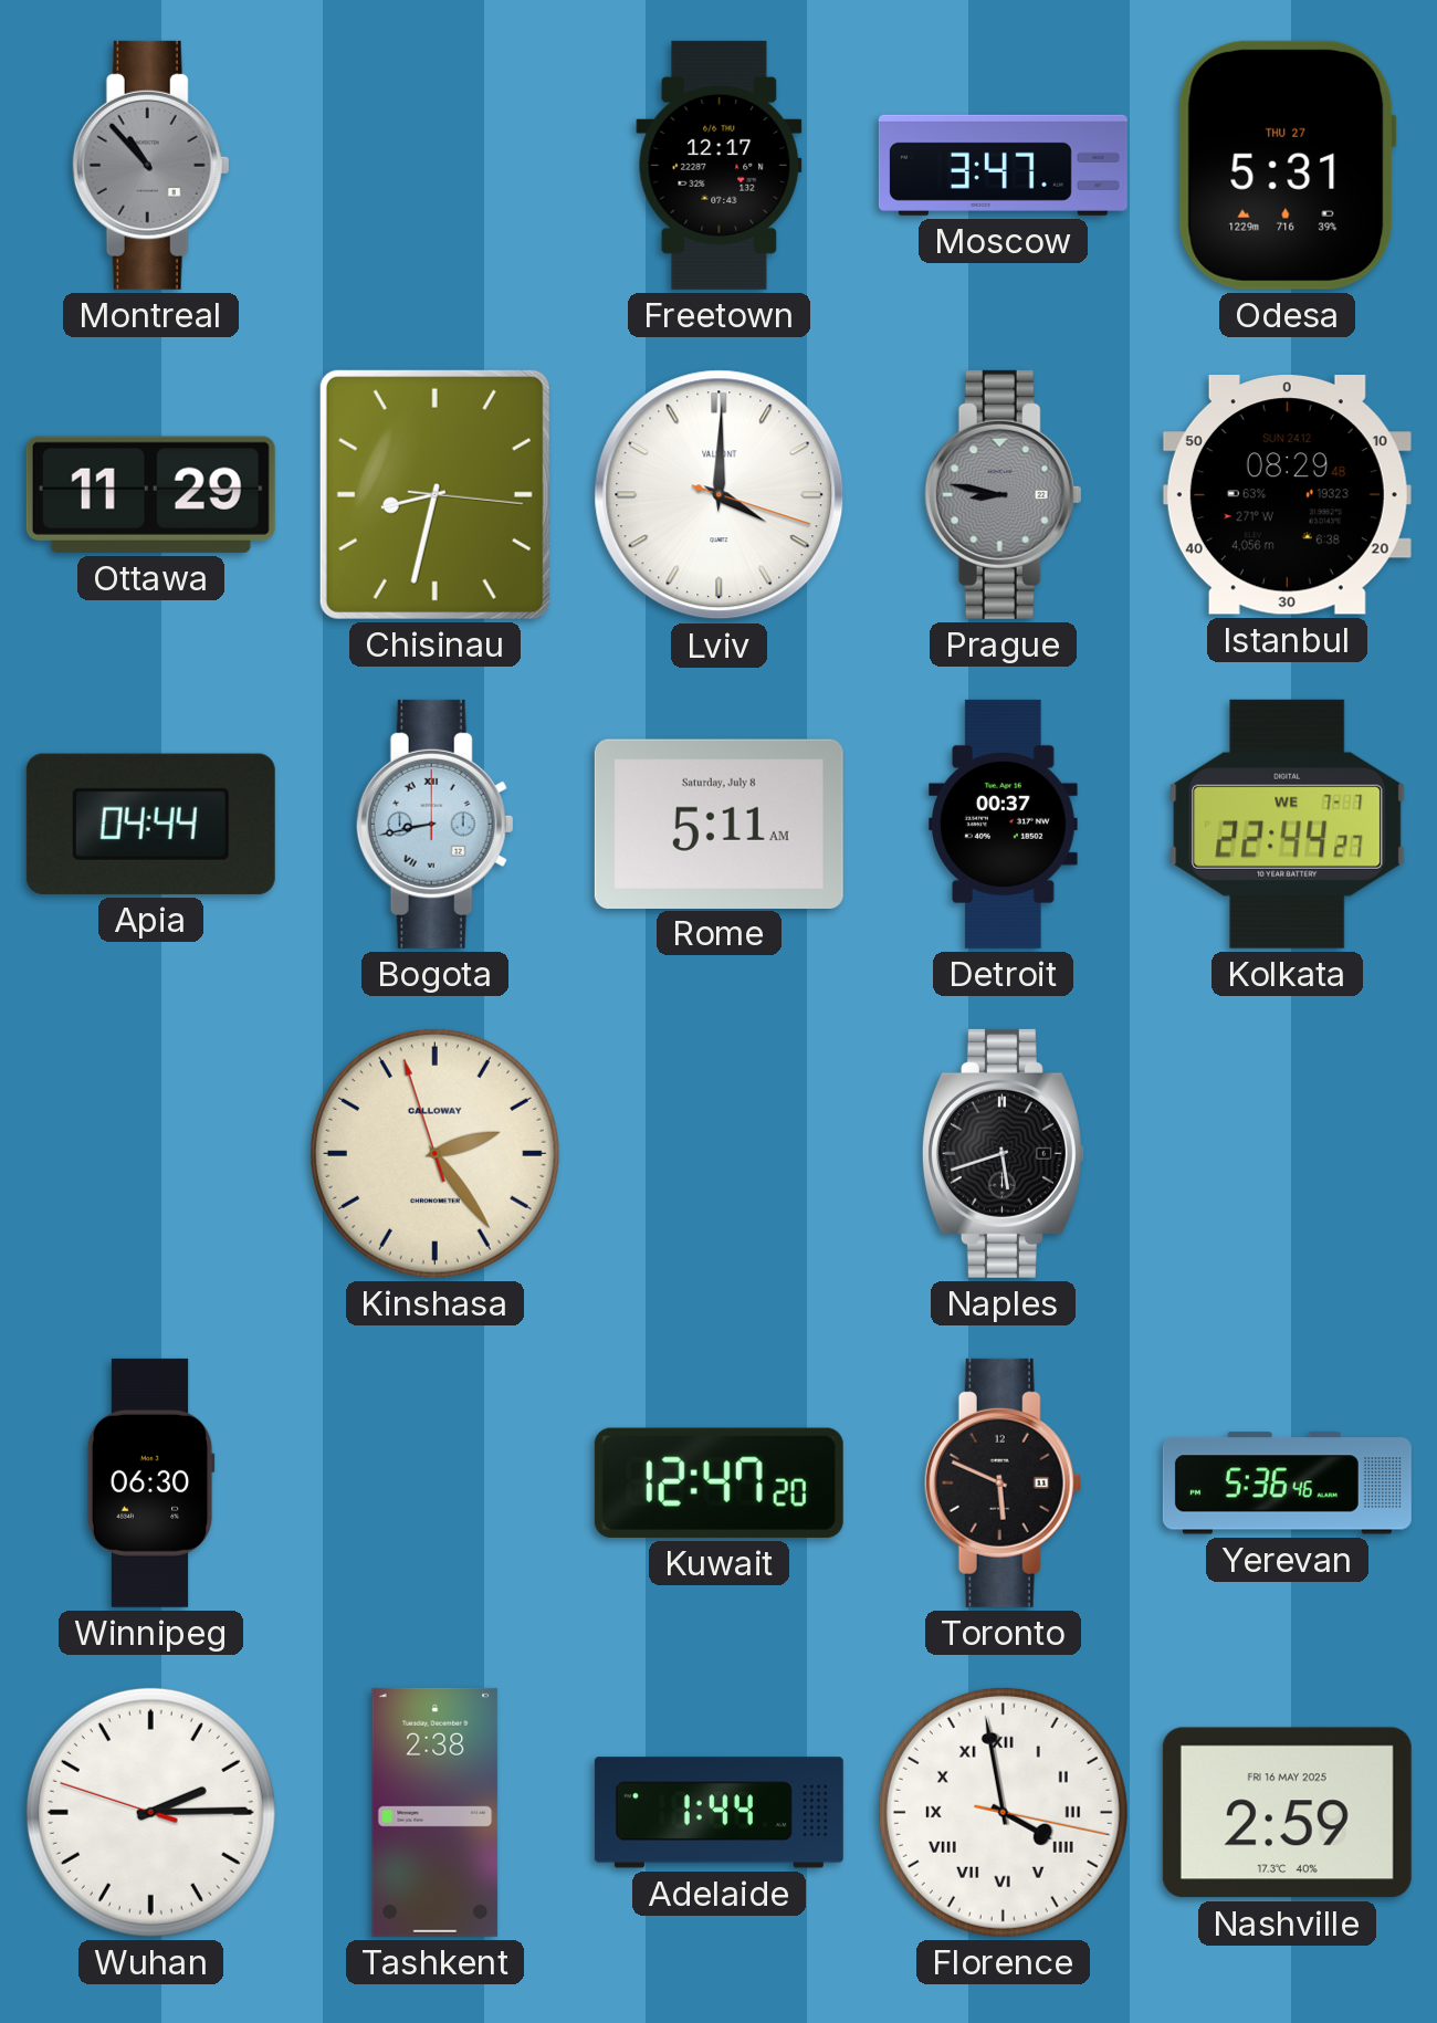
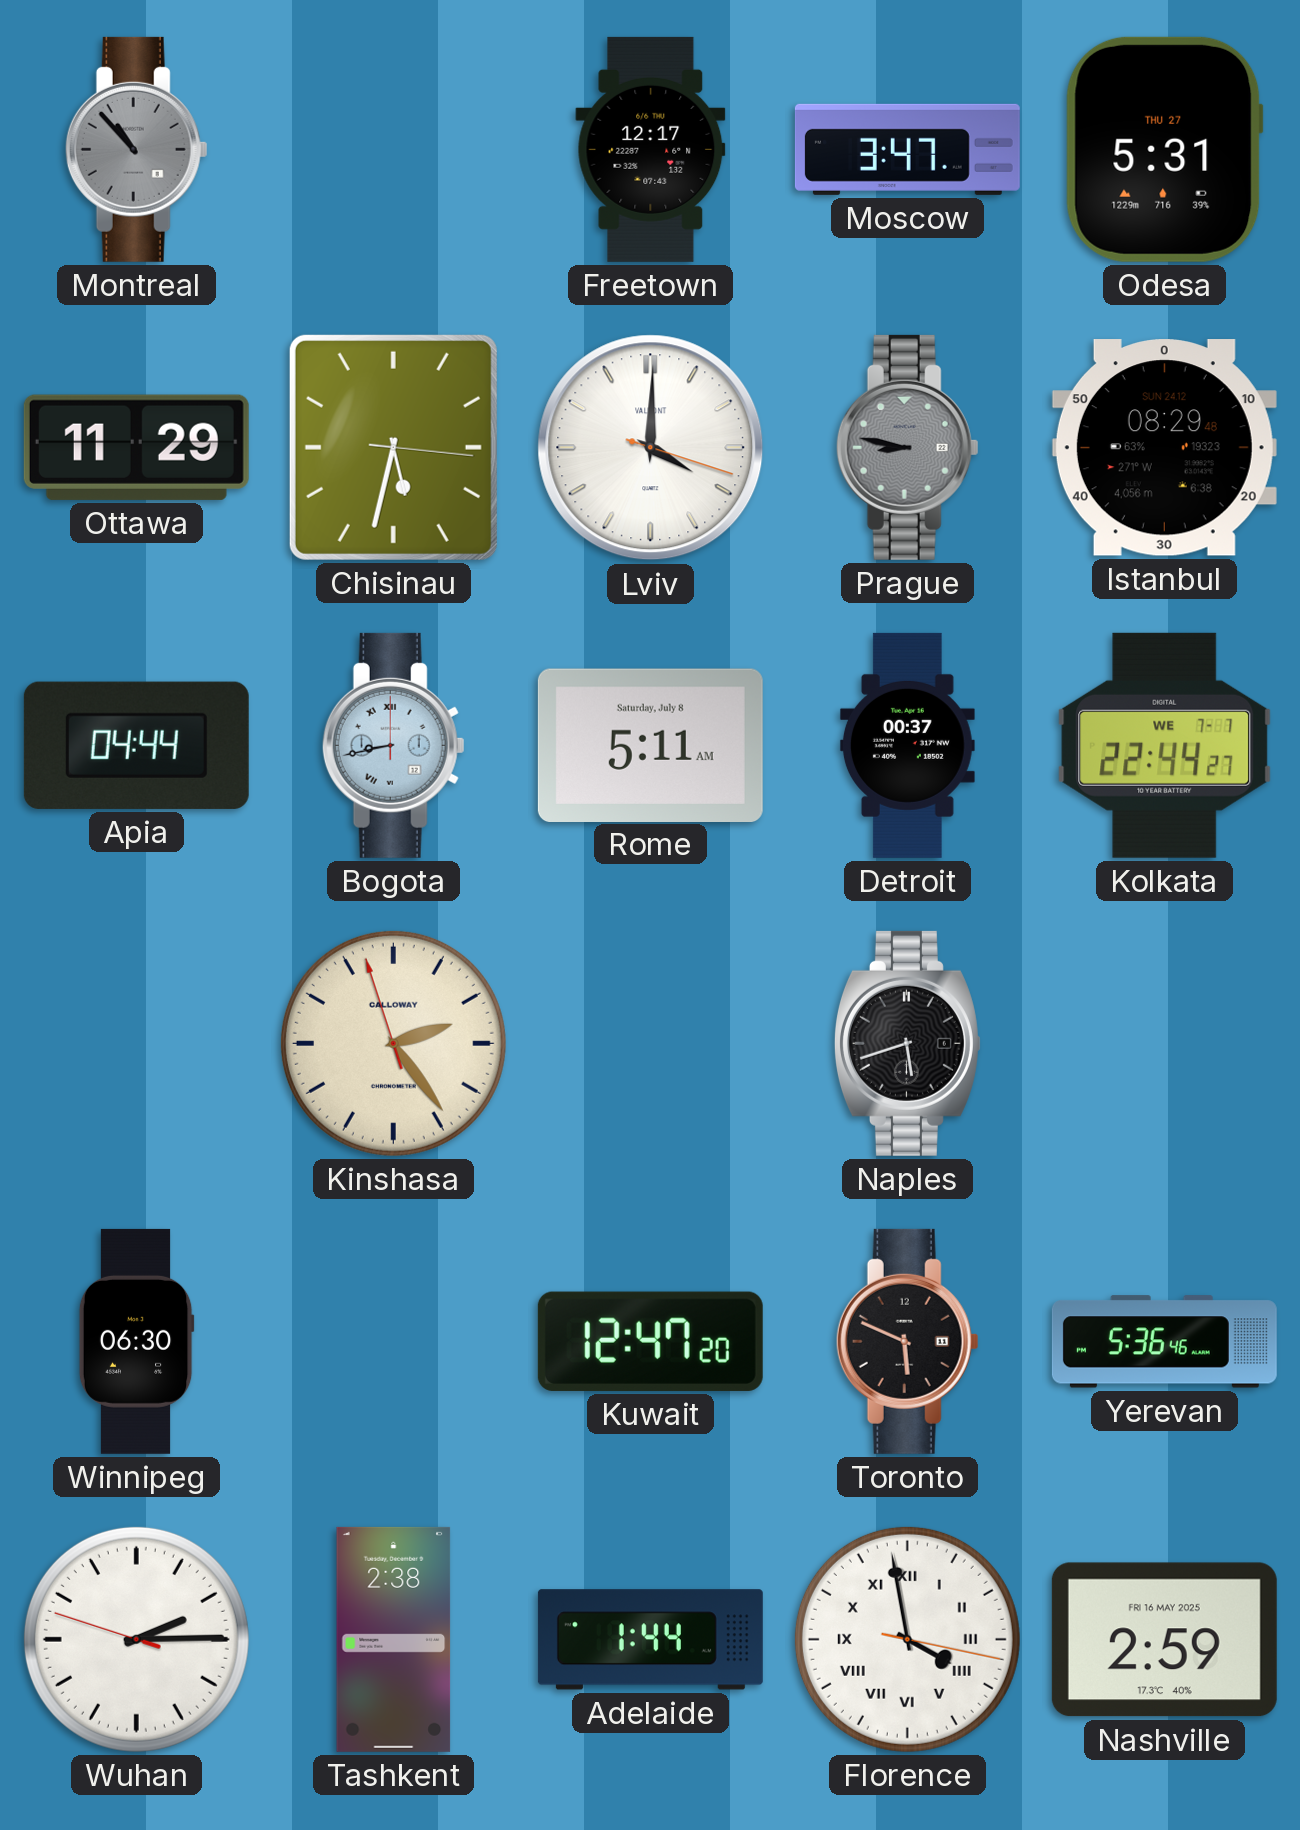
Chisinau: 8:32 -> 5:32
